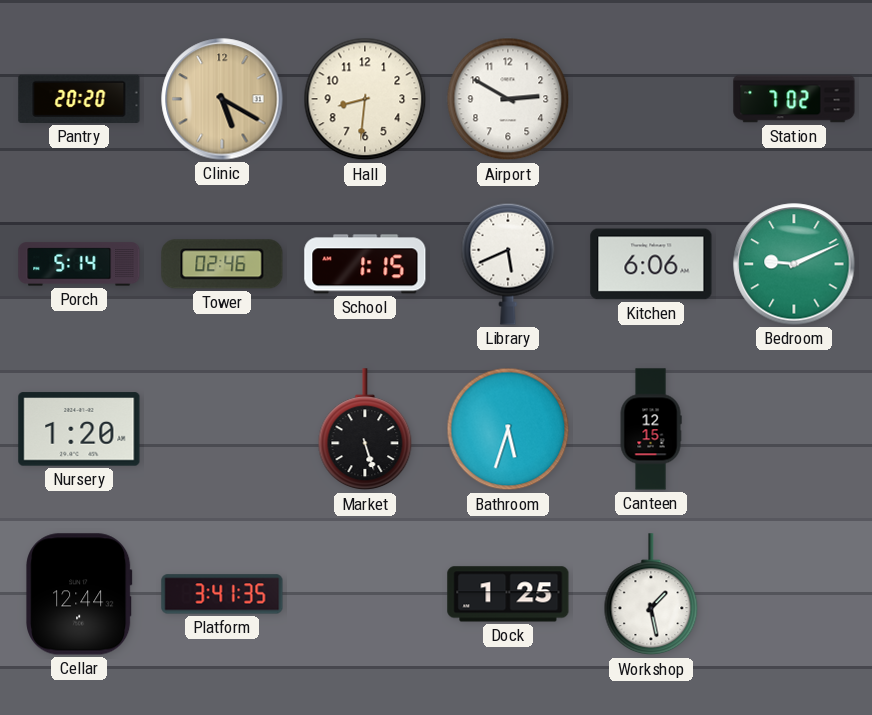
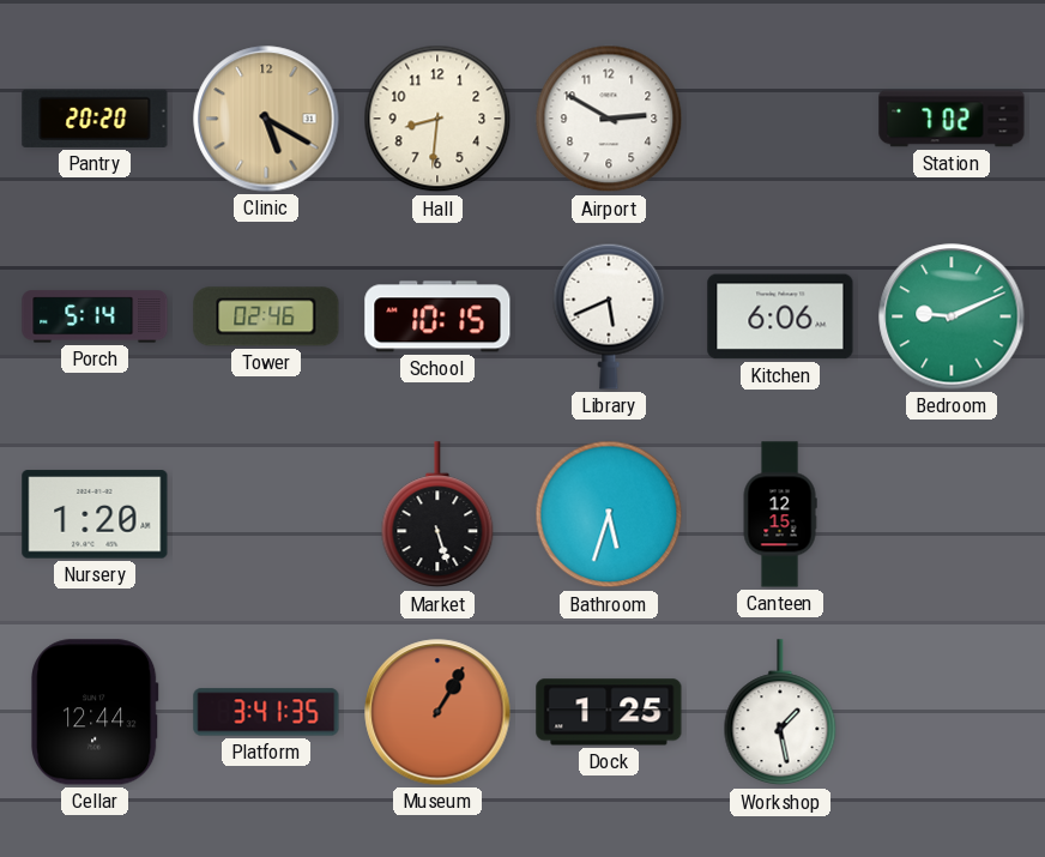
School: 1:15 -> 10:15
Museum: none -> 1:05
